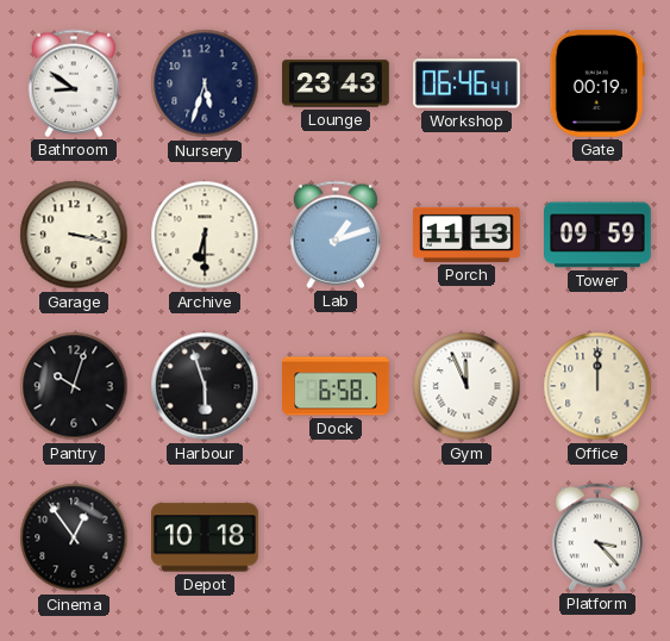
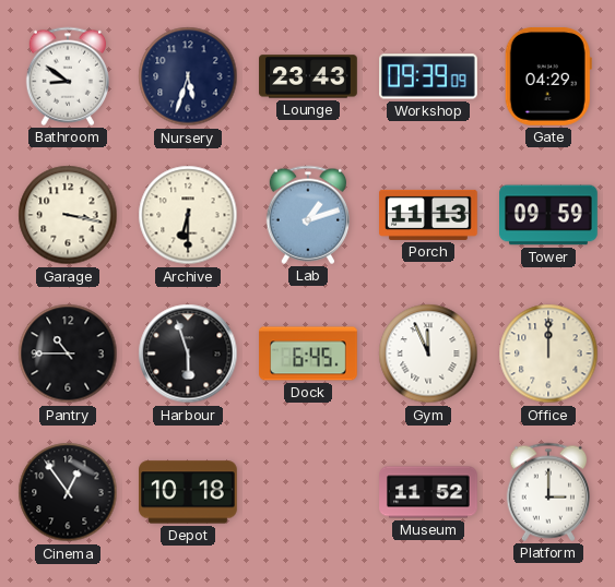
Workshop: 06:46 -> 09:39
Gate: 00:19 -> 04:29
Pantry: 10:03 -> 10:45
Dock: 6:58 -> 6:45
Museum: none -> 11:52
Platform: 3:23 -> 3:00
